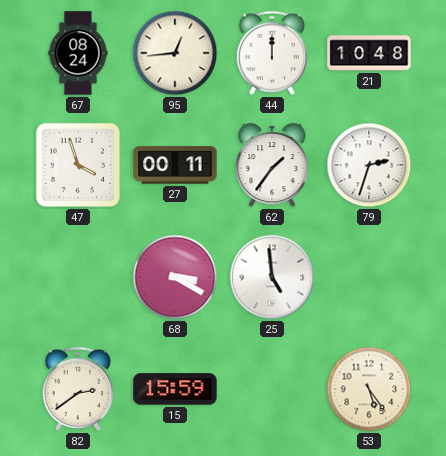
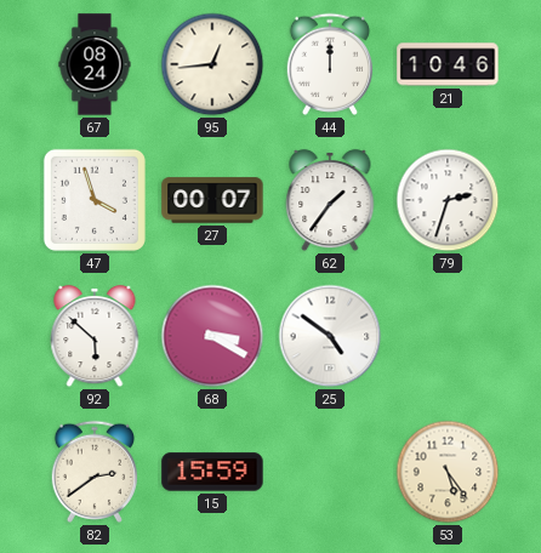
21: 10:48 -> 10:46
27: 00:11 -> 00:07
92: none -> 5:52
25: 4:59 -> 4:51
